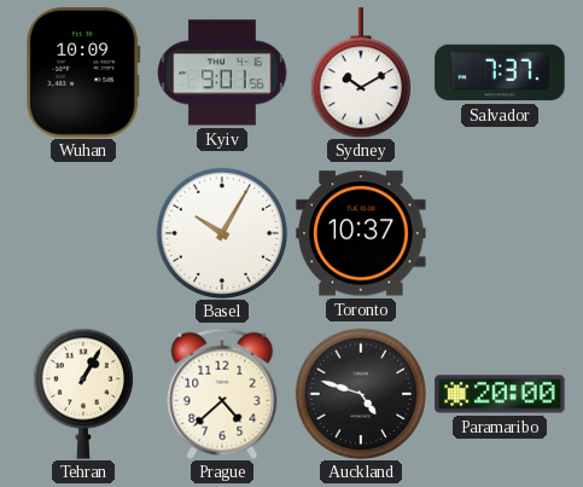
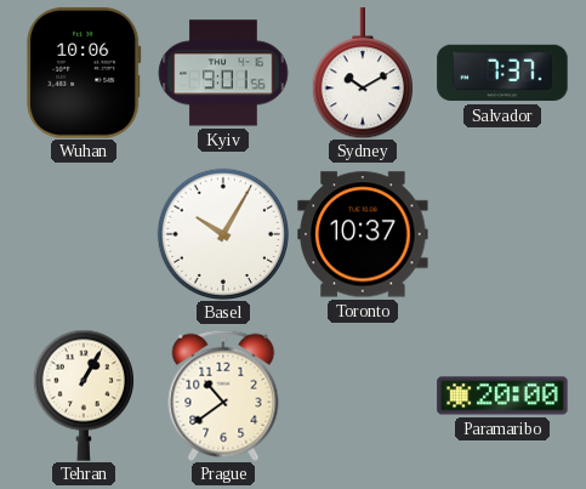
Wuhan: 10:09 -> 10:06
Prague: 4:38 -> 10:39
Auckland: 4:48 -> none
